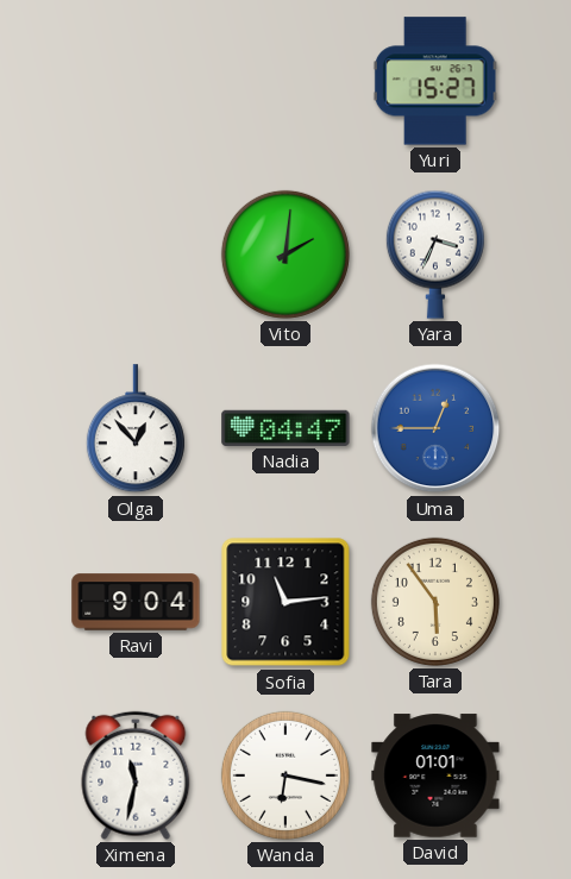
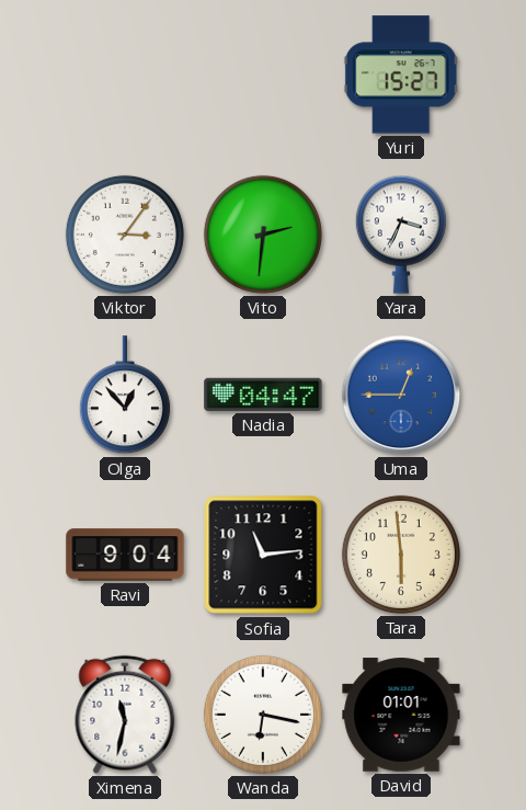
Viktor: none -> 3:06
Vito: 2:01 -> 2:31
Tara: 5:54 -> 5:59
